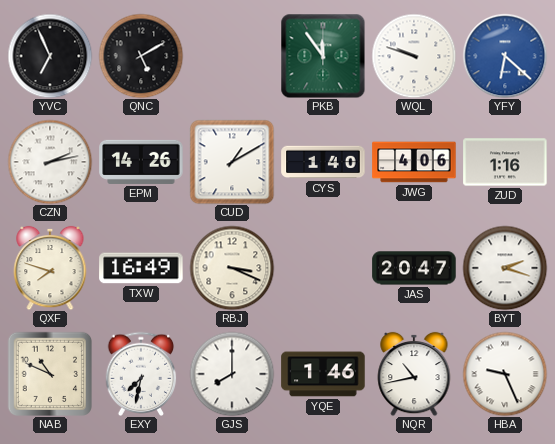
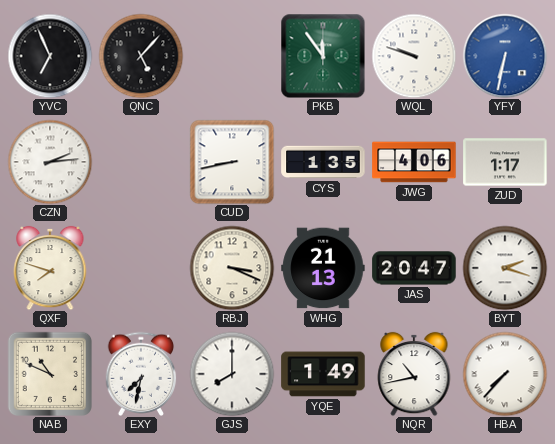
QNC: 5:10 -> 5:07
YFY: 6:22 -> 6:32
CZN: 2:13 -> 2:14
EPM: 14:26 -> none
CUD: 1:10 -> 8:43
CYS: 1:40 -> 1:35
ZUD: 1:16 -> 1:17
TXW: 16:49 -> none
WHG: none -> 21:13
YQE: 1:46 -> 1:49
HBA: 9:26 -> 7:37
